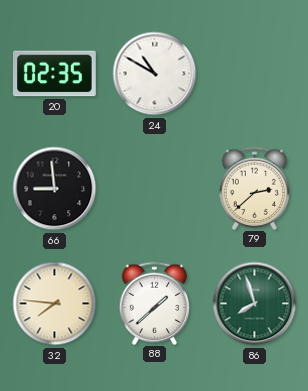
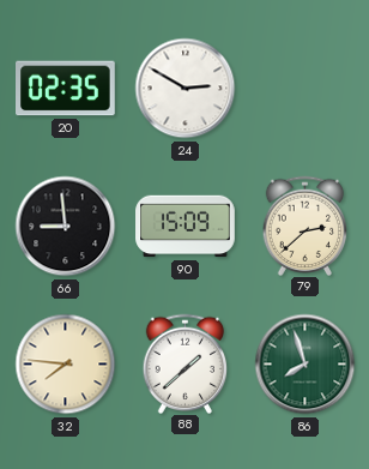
24: 10:50 -> 2:50
90: none -> 15:09
